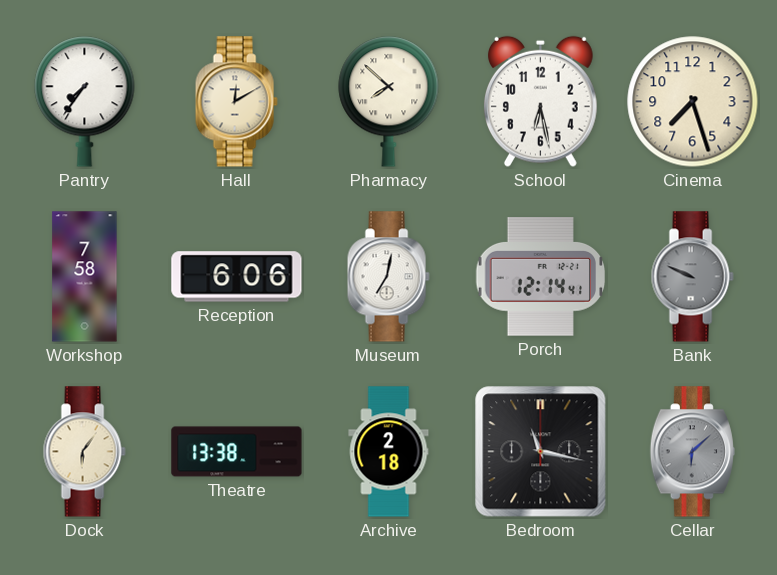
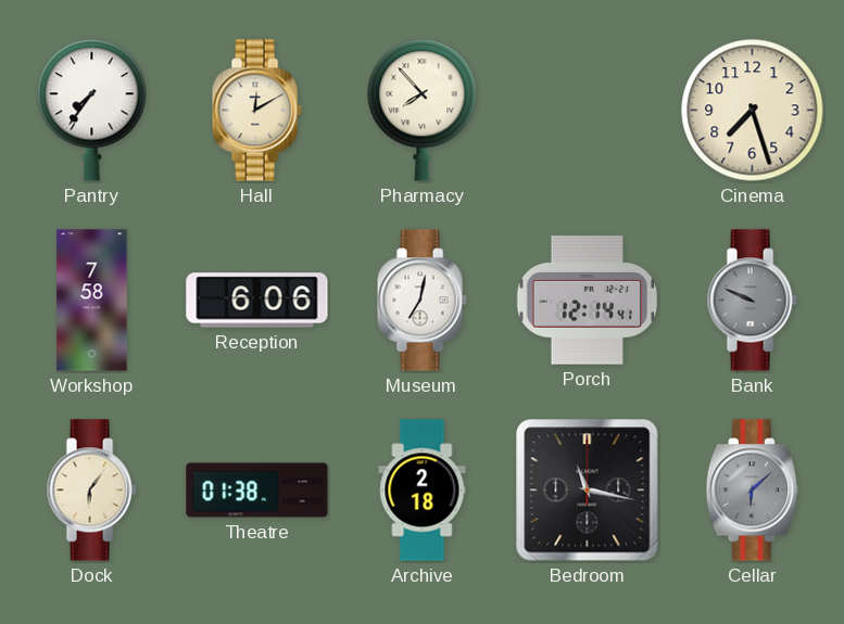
Pharmacy: 7:52 -> 7:53
School: 6:28 -> none
Theatre: 13:38 -> 01:38
